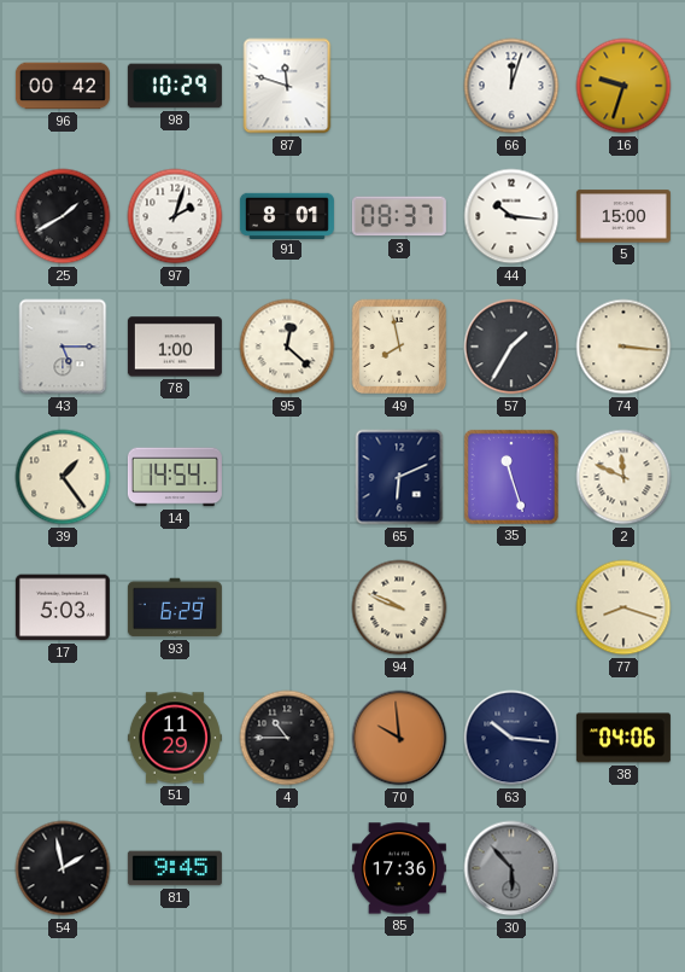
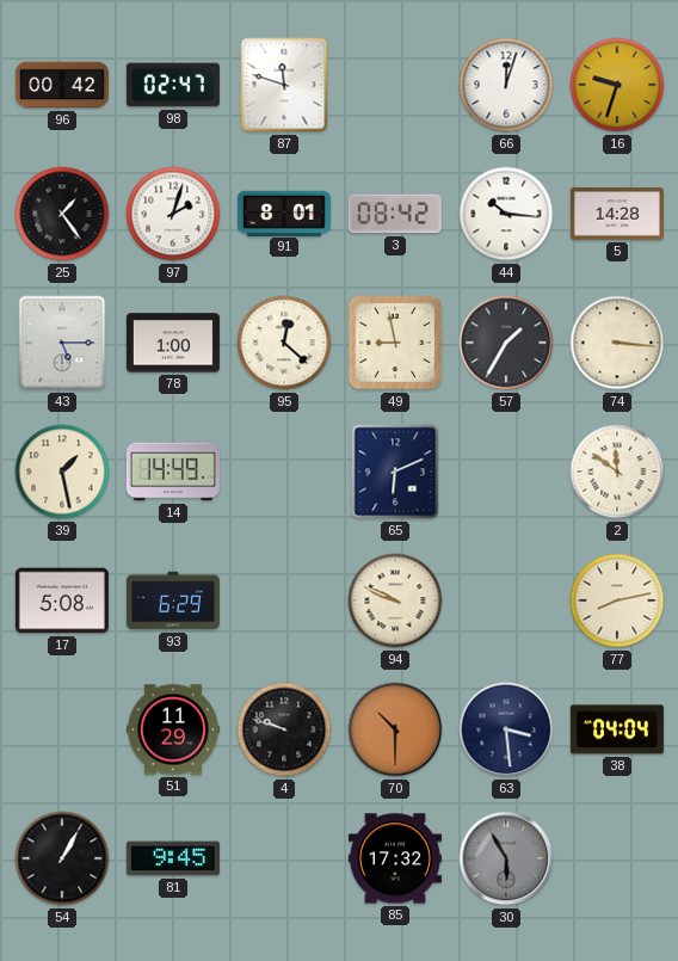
98: 10:29 -> 02:47
25: 1:40 -> 1:24
3: 08:37 -> 08:42
5: 15:00 -> 14:28
49: 7:58 -> 8:58
39: 1:24 -> 1:28
14: 14:54 -> 14:49
35: 11:27 -> none
2: 11:49 -> 11:51
17: 5:03 -> 5:08
77: 8:18 -> 8:13
4: 10:45 -> 9:48
70: 9:59 -> 10:30
63: 10:16 -> 3:29
38: 04:06 -> 04:04
54: 1:58 -> 1:05
85: 17:36 -> 17:32
30: 5:53 -> 5:55
